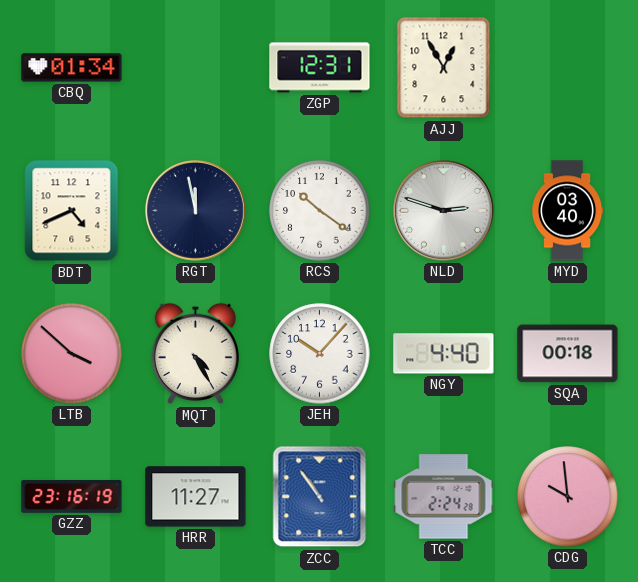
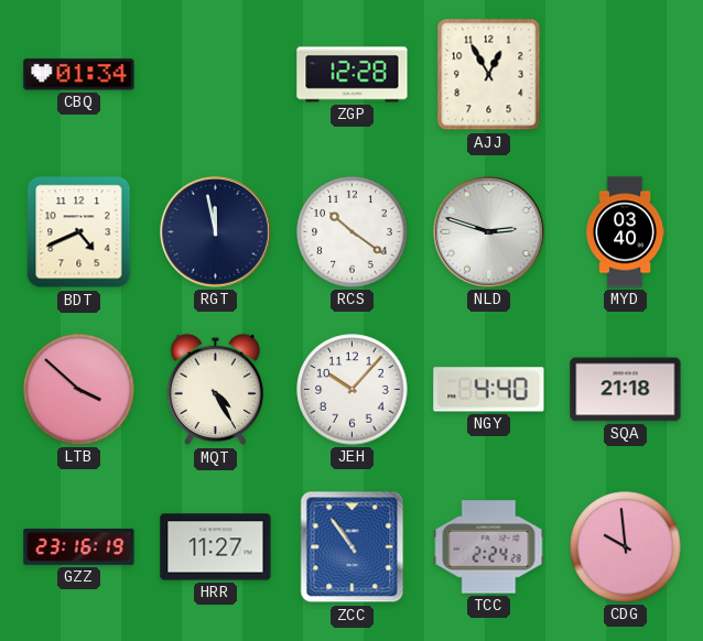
ZGP: 12:31 -> 12:28
SQA: 00:18 -> 21:18
